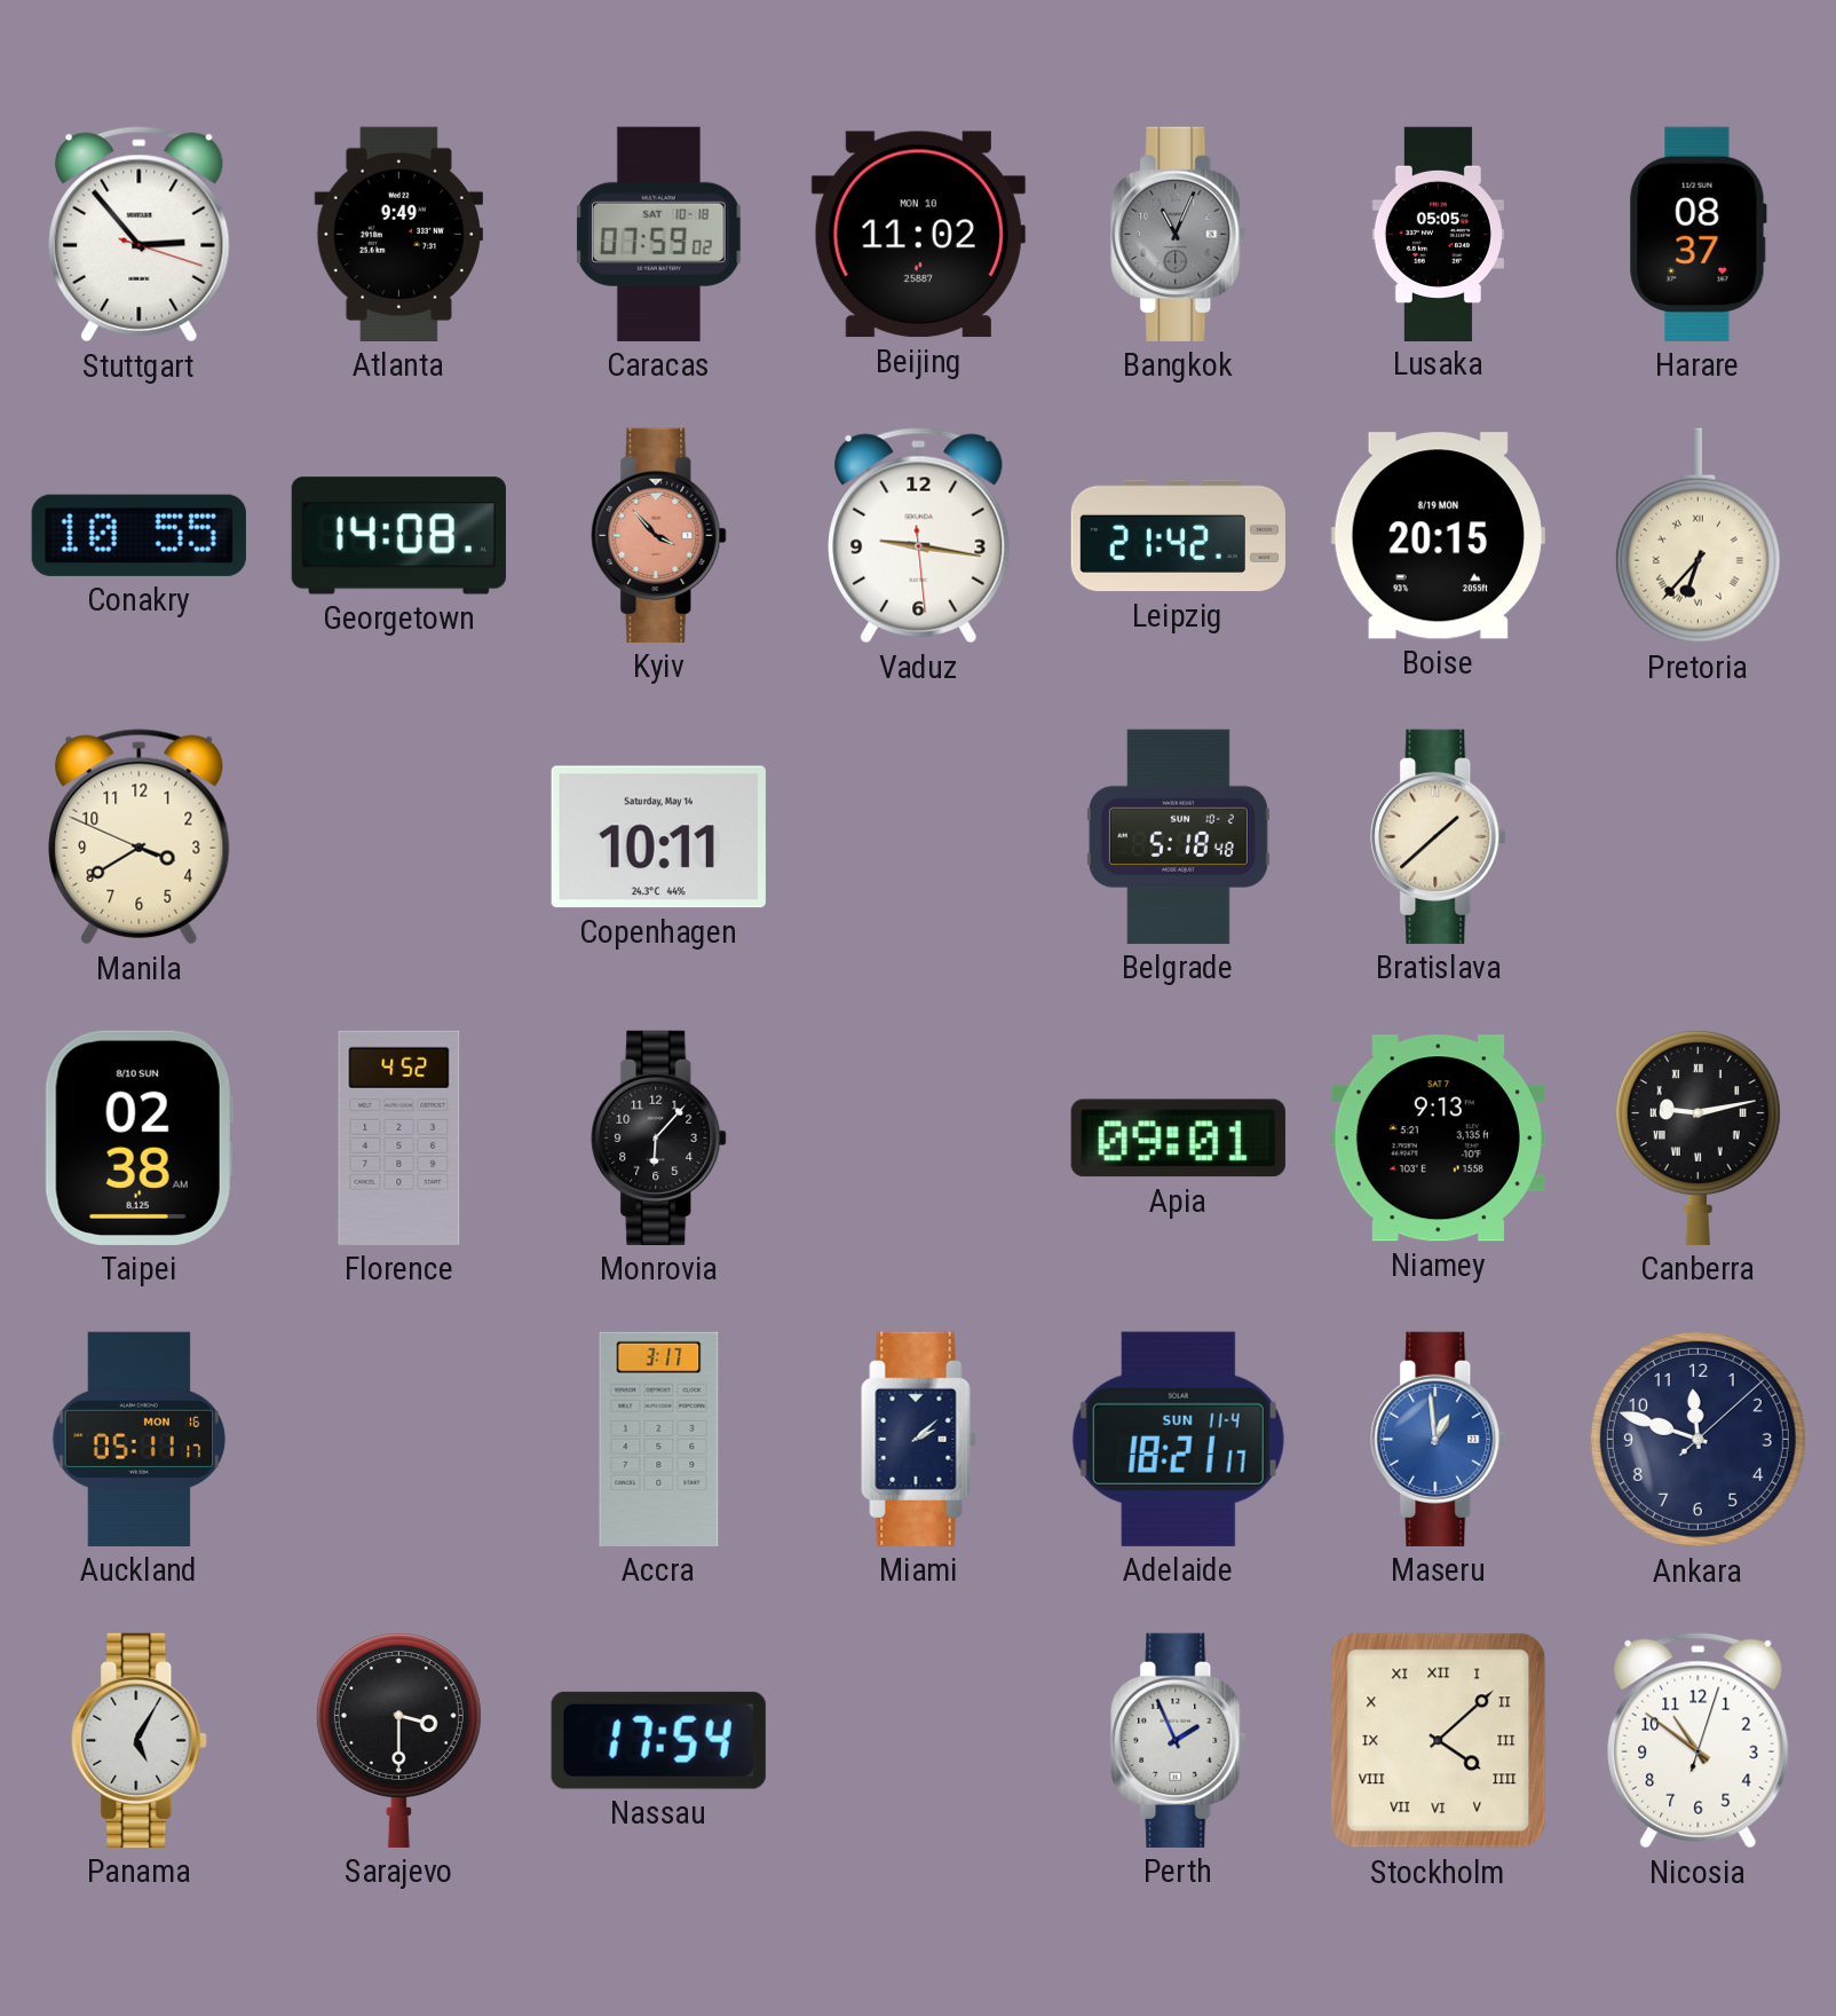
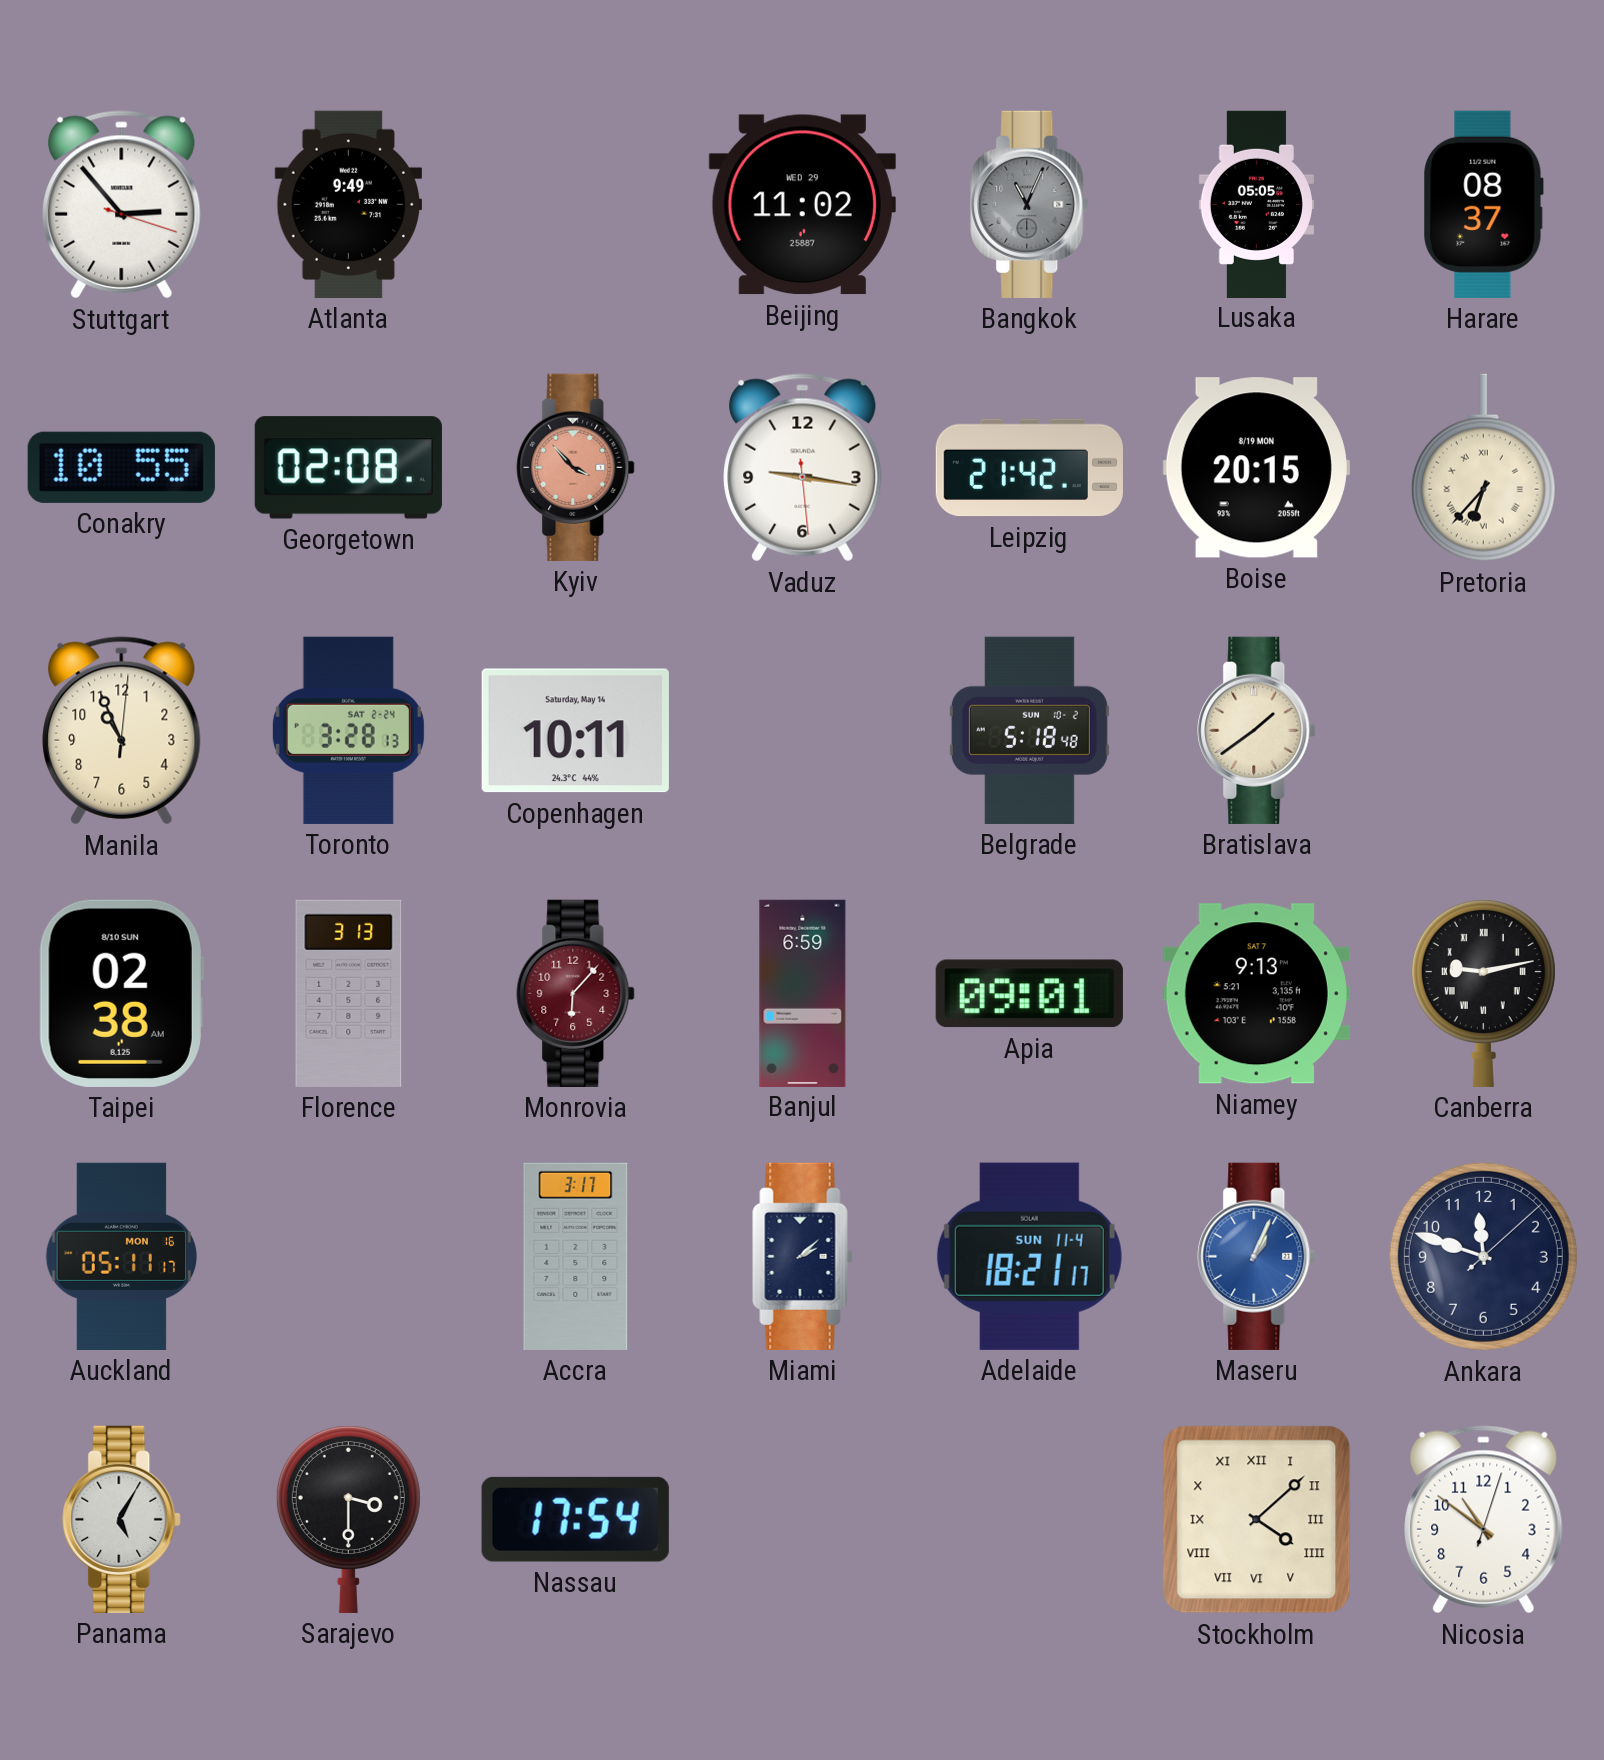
Caracas: 07:59 -> none
Beijing date: MON 10 -> WED 29
Georgetown: 14:08 -> 02:08
Manila: 3:39 -> 10:56
Toronto: none -> 3:28
Bratislava: 1:38 -> 1:39
Florence: 4:52 -> 3:13
Monrovia dial: black -> burgundy
Banjul: none -> 6:59
Maseru: 12:59 -> 1:04
Perth: 1:56 -> none
